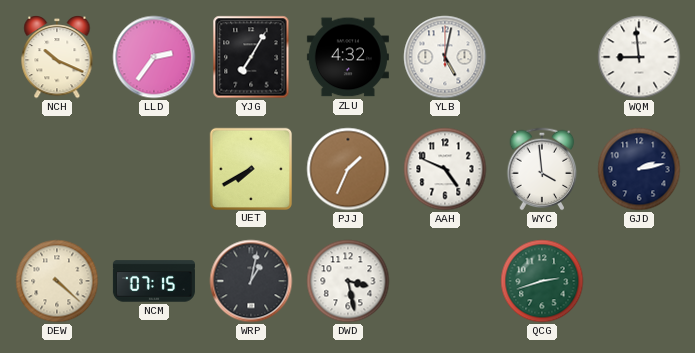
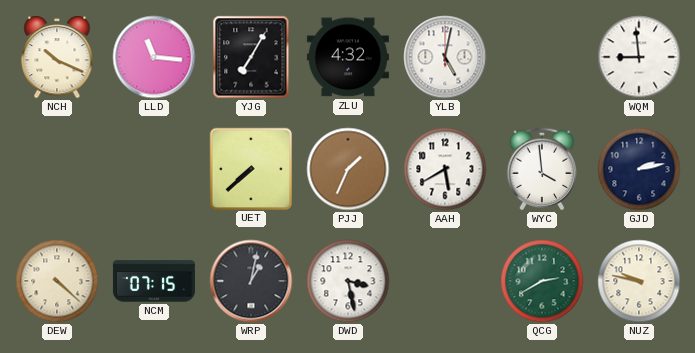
LLD: 2:36 -> 11:16
UET: 7:40 -> 7:38
AAH: 4:49 -> 5:40
QCG: 2:42 -> 2:40
NUZ: none -> 9:47
